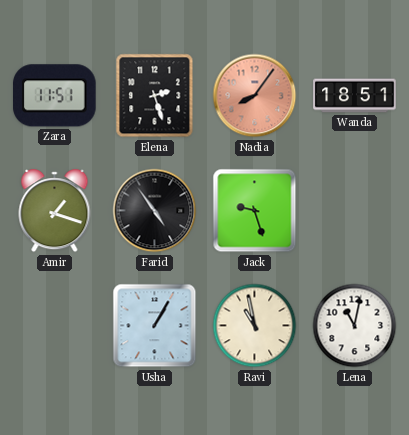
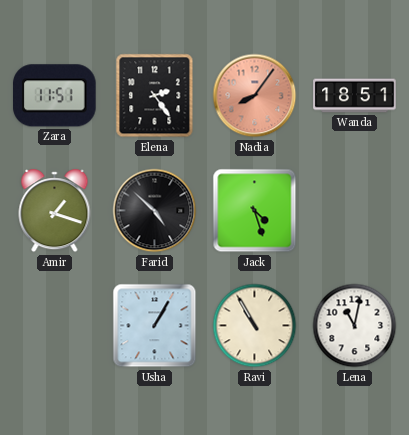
Elena: 2:27 -> 2:24
Farid: 4:54 -> 4:52
Jack: 9:27 -> 4:27
Ravi: 10:58 -> 10:55
